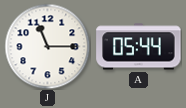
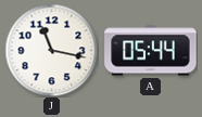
J: 11:15 -> 11:17
